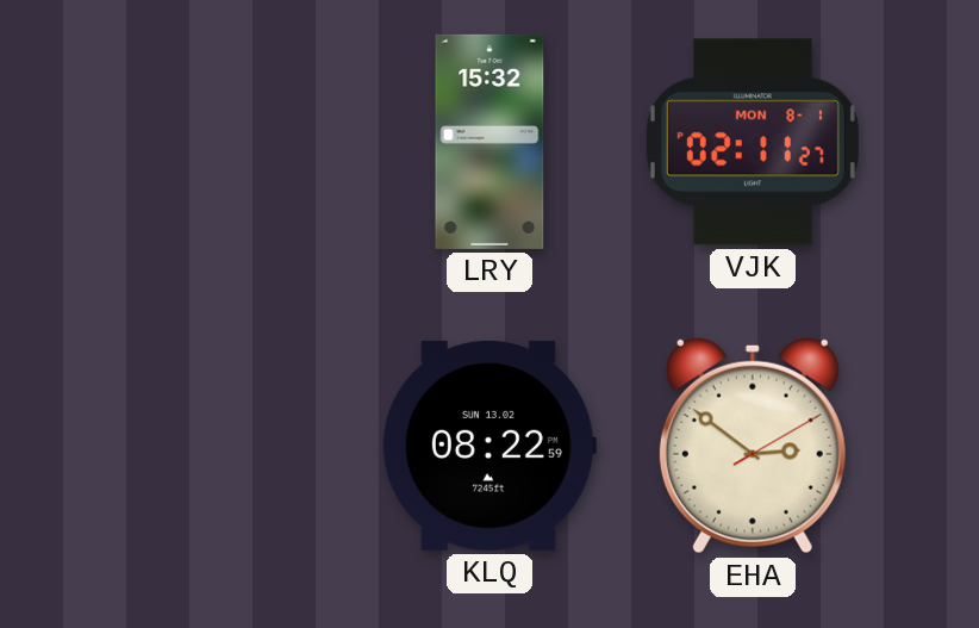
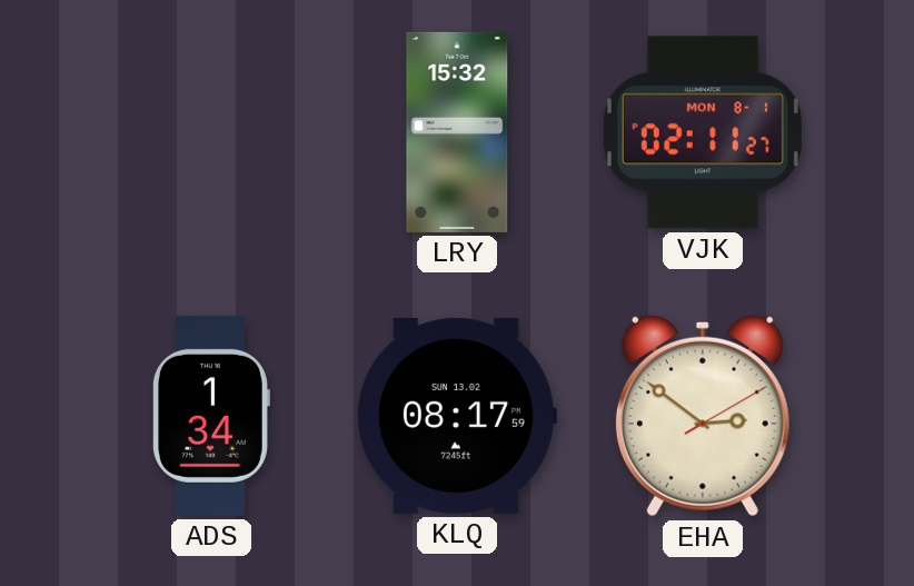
ADS: none -> 1:34
KLQ: 08:22 -> 08:17
